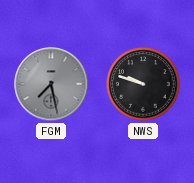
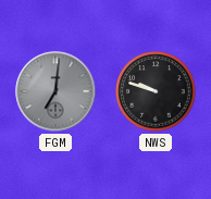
FGM: 7:28 -> 7:01
